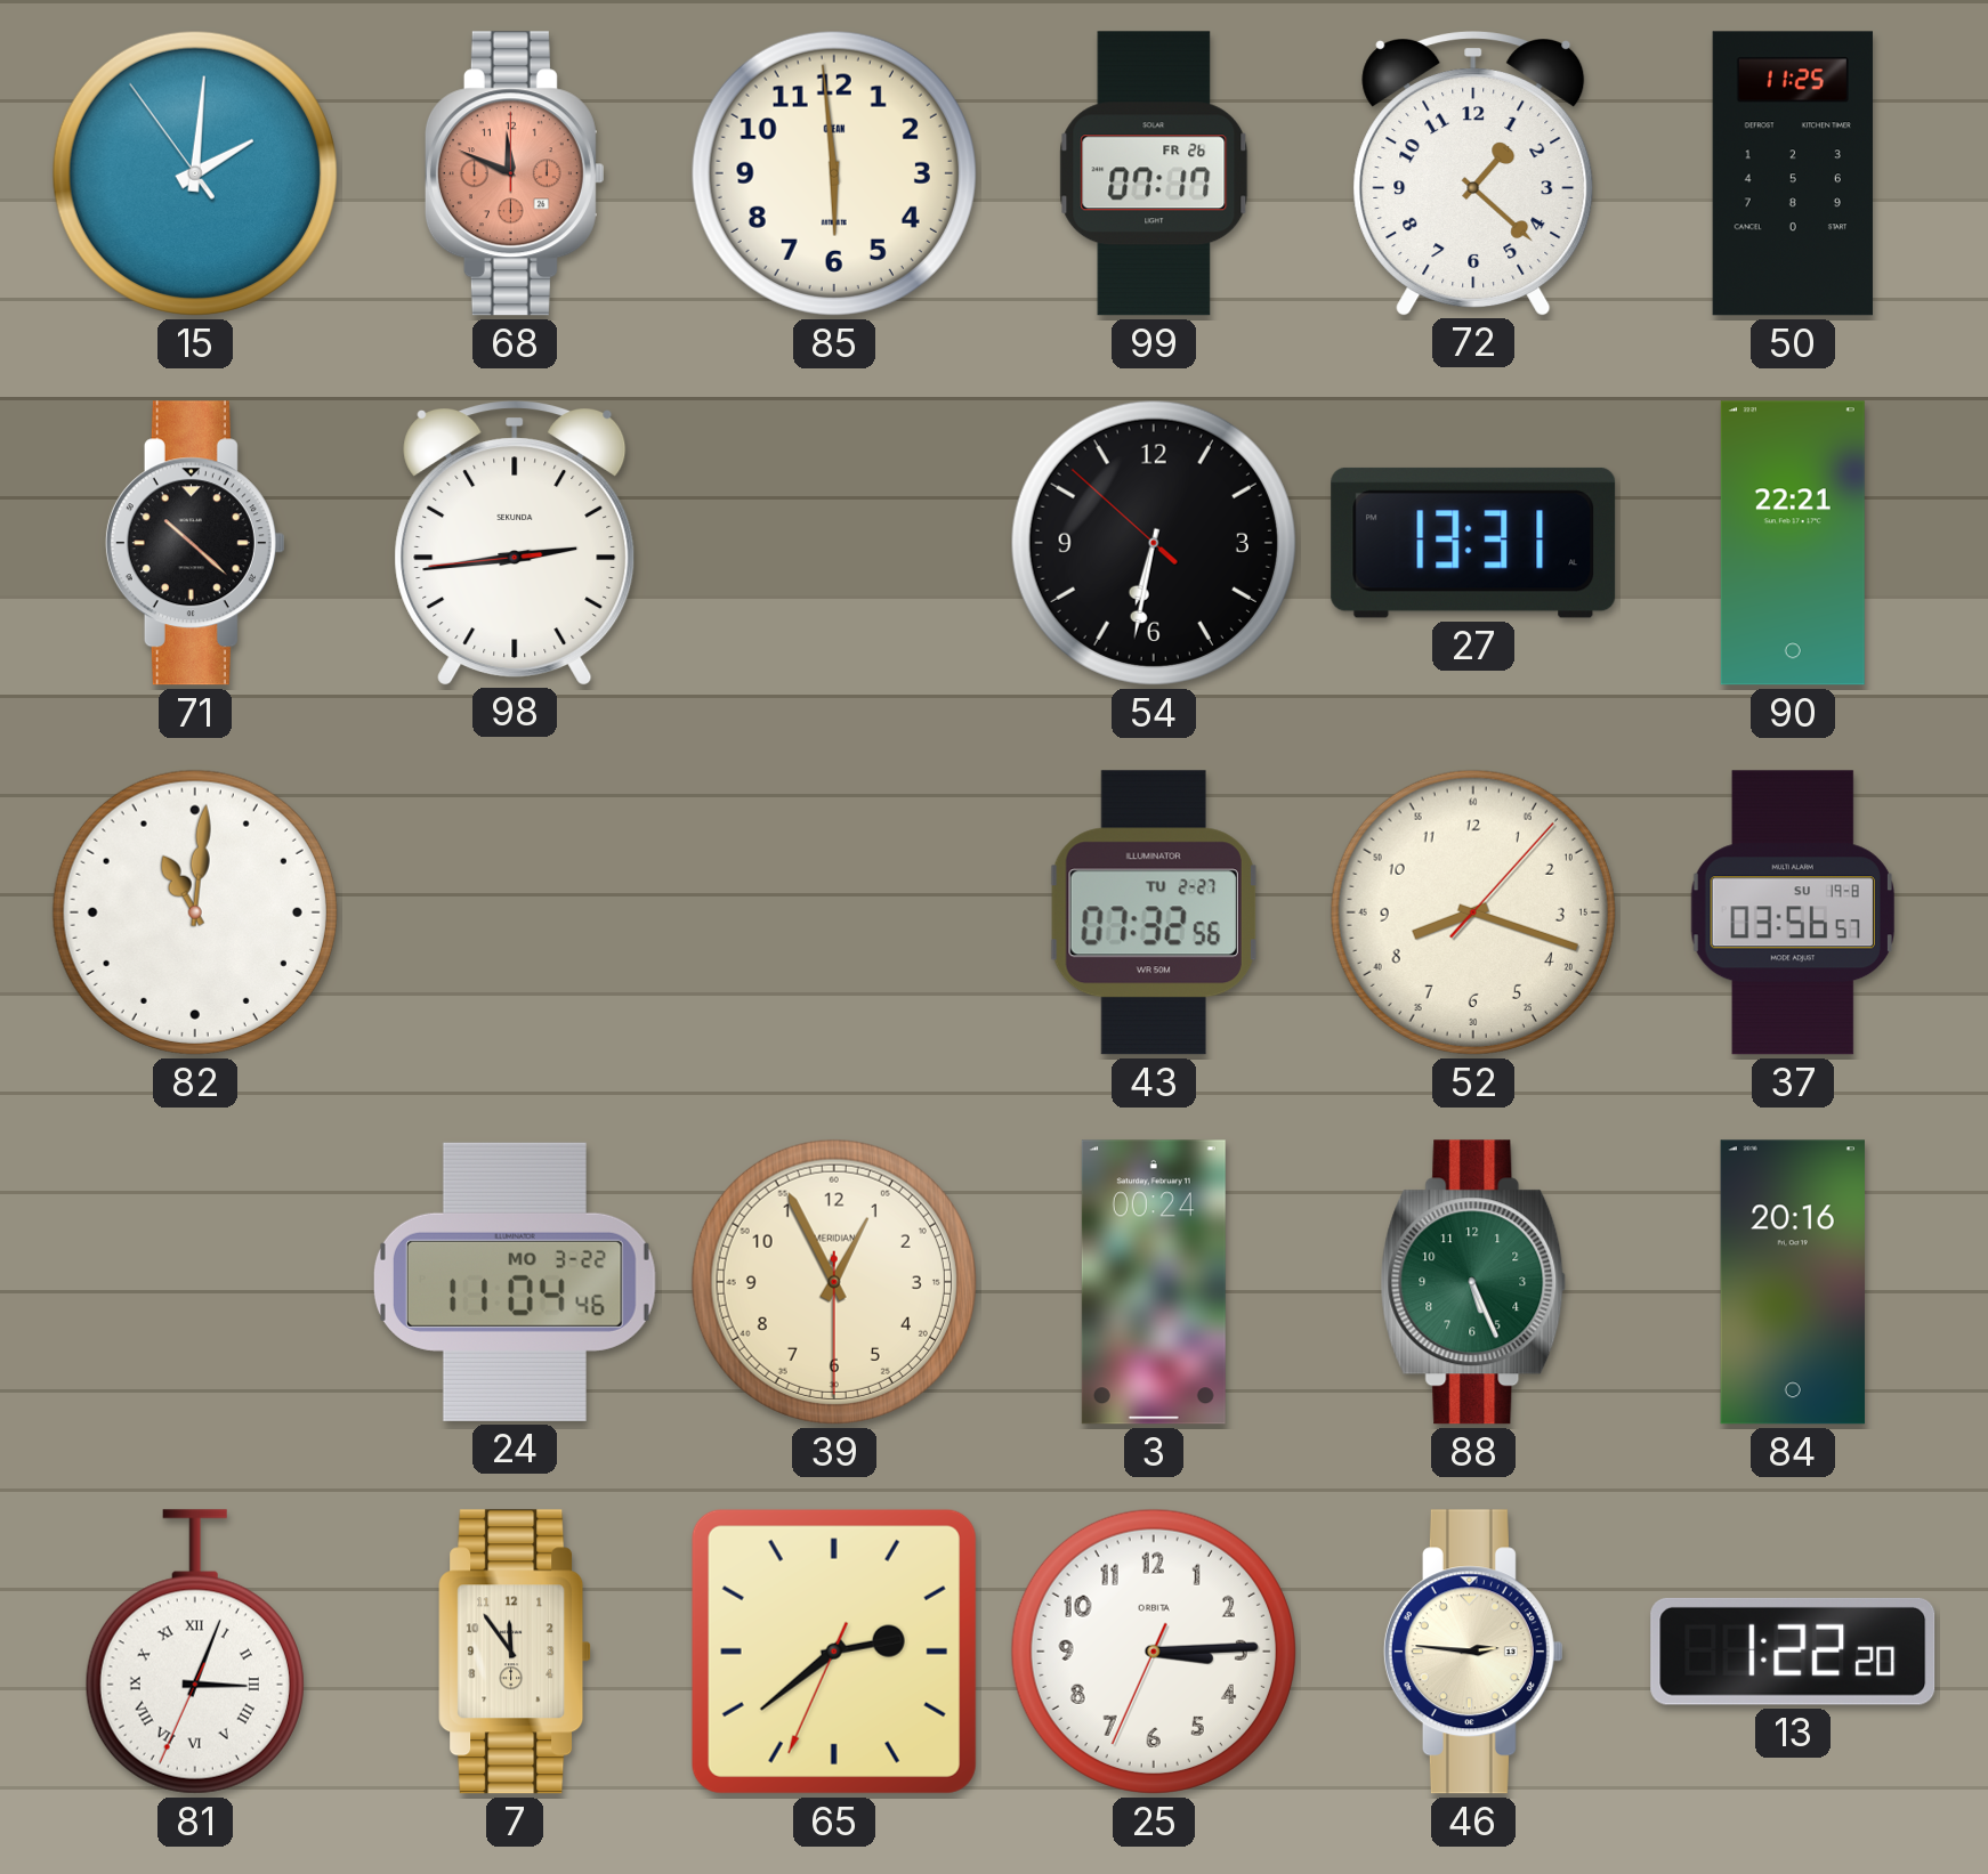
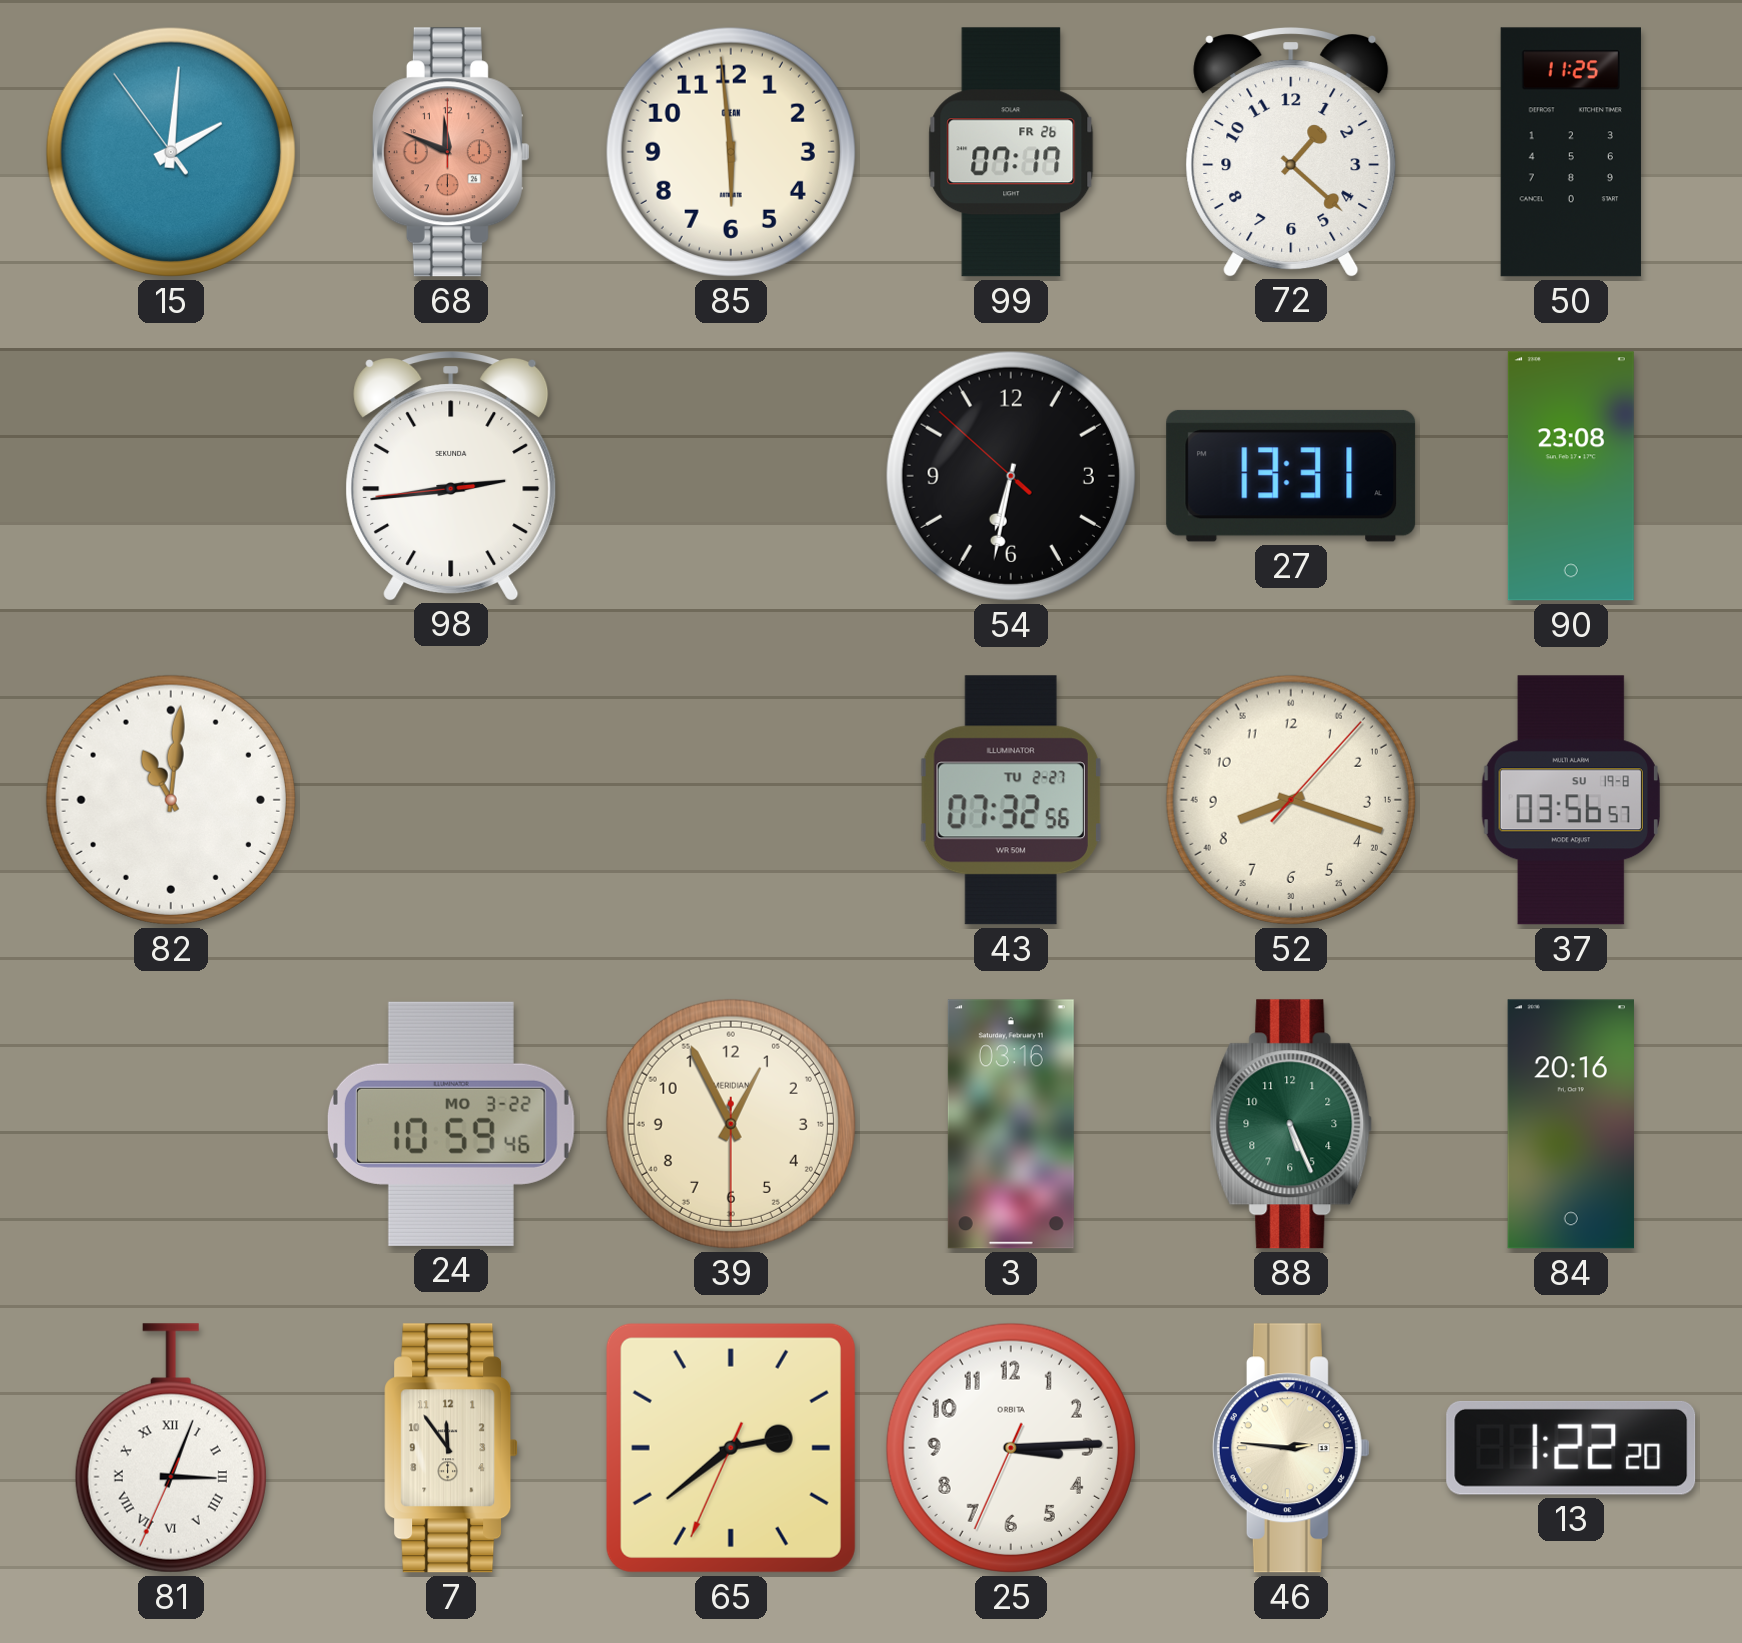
71: 10:22 -> none
90: 22:21 -> 23:08
24: 11:04 -> 10:59
3: 00:24 -> 03:16
